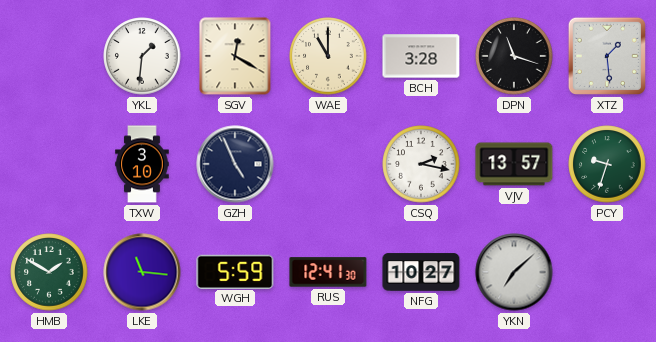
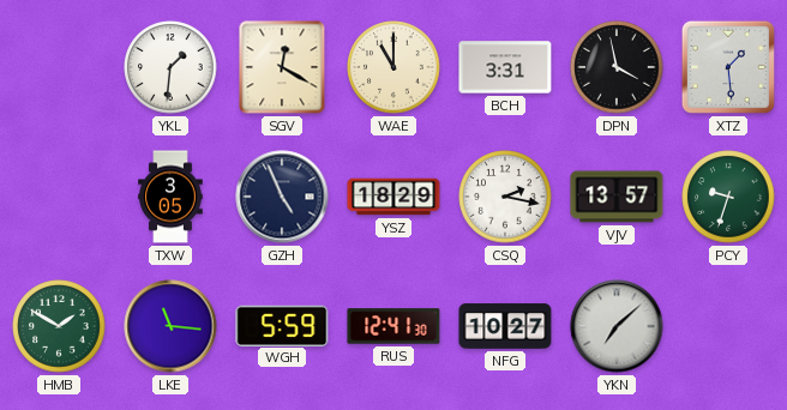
BCH: 3:28 -> 3:31
DPN: 11:18 -> 3:58
TXW: 3:10 -> 3:05
YSZ: none -> 18:29
